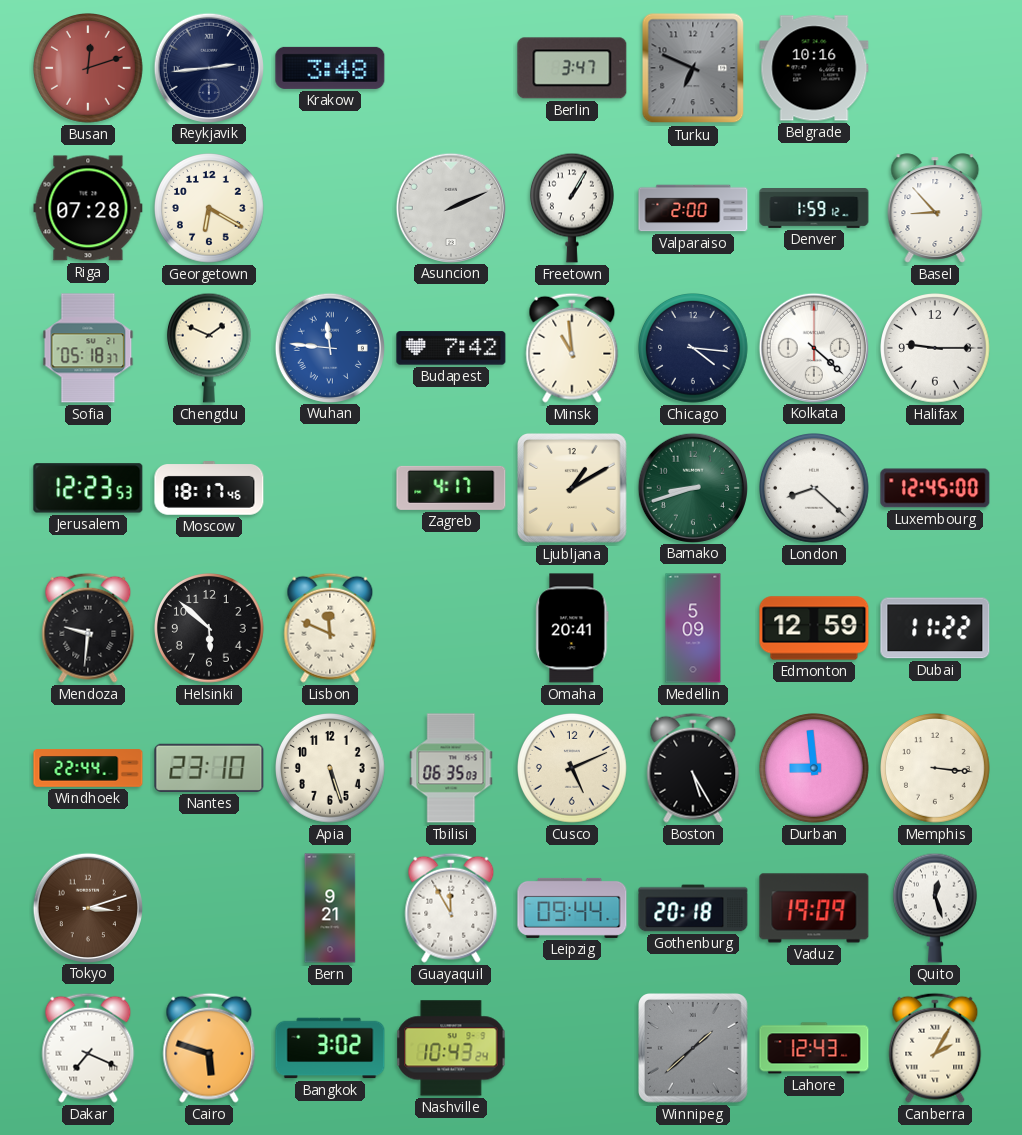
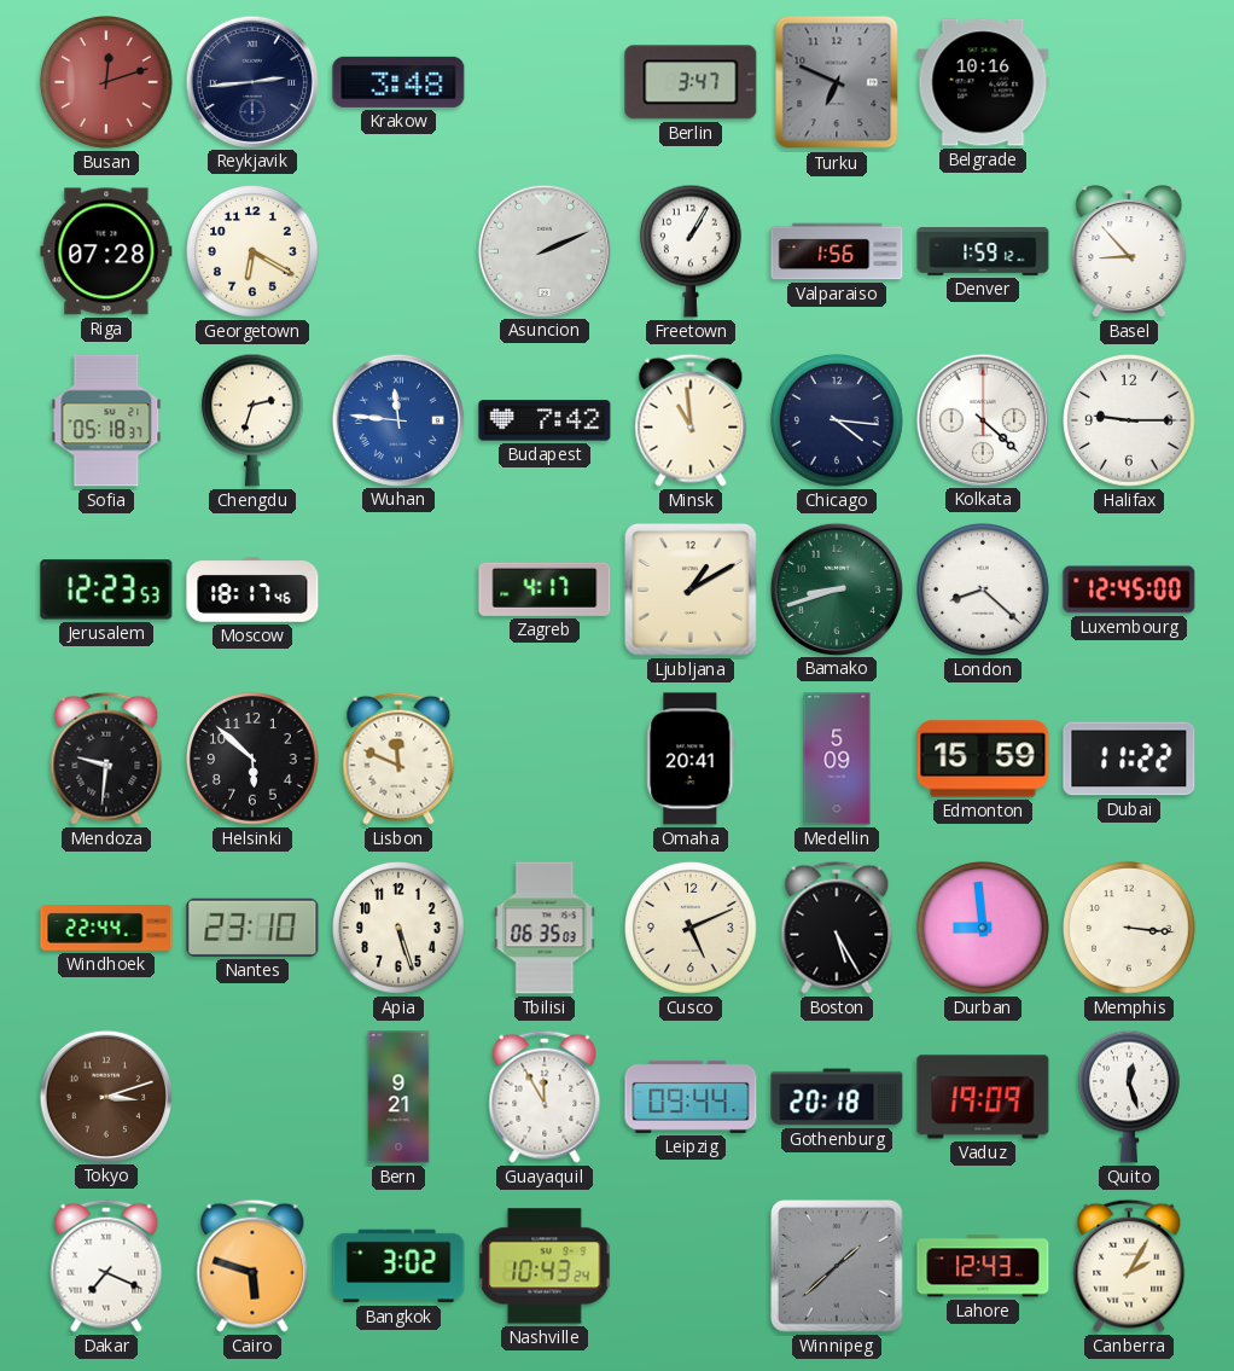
Valparaiso: 2:00 -> 1:56
Chengdu: 1:49 -> 2:33
Edmonton: 12:59 -> 15:59
